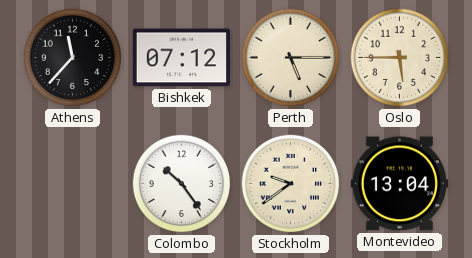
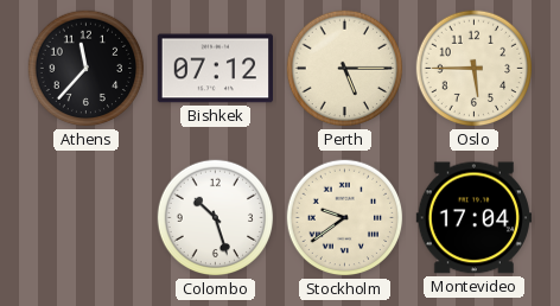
Colombo: 10:24 -> 10:27
Montevideo: 13:04 -> 17:04
